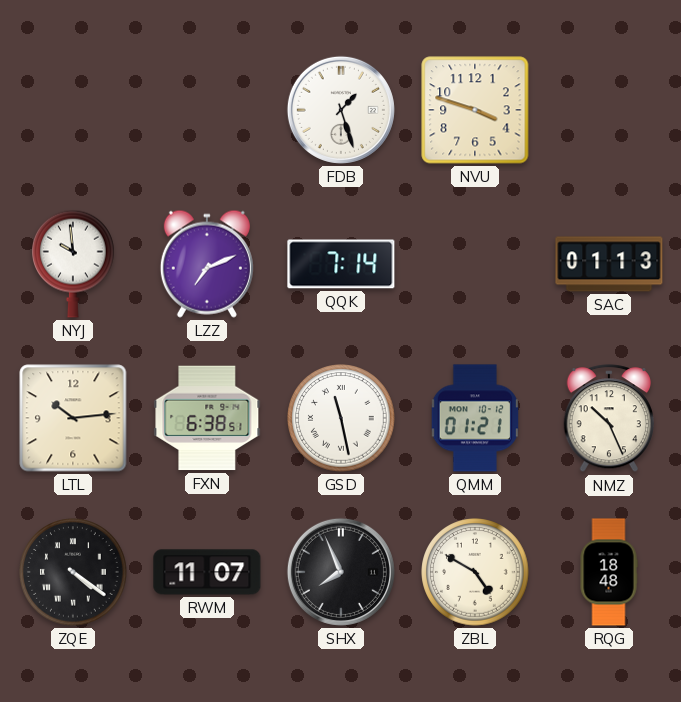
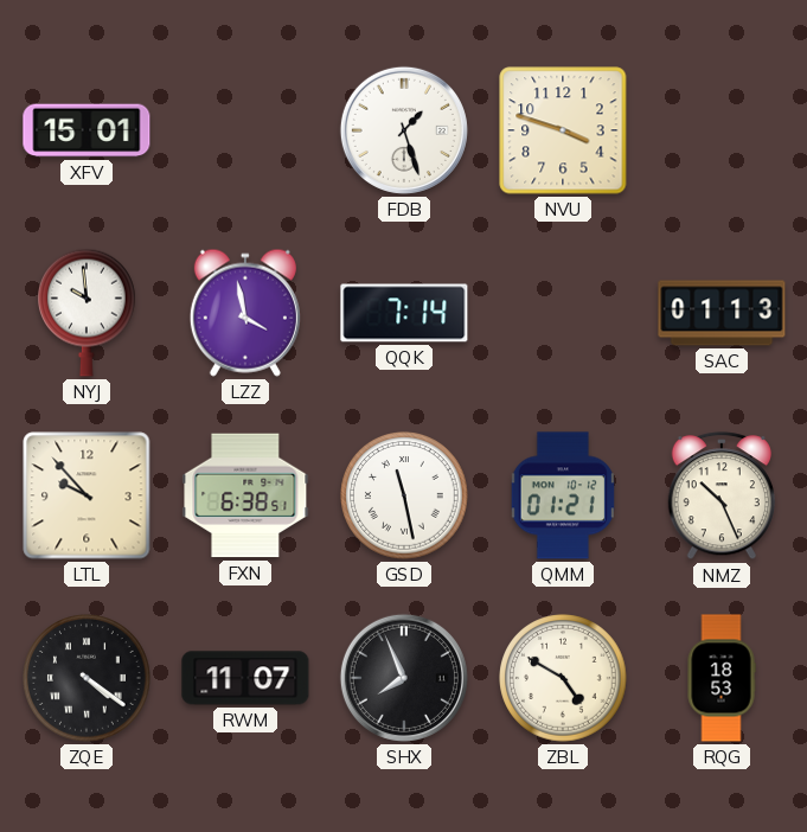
XFV: none -> 15:01
LZZ: 7:11 -> 3:58
LTL: 10:14 -> 9:53
RQG: 18:48 -> 18:53
